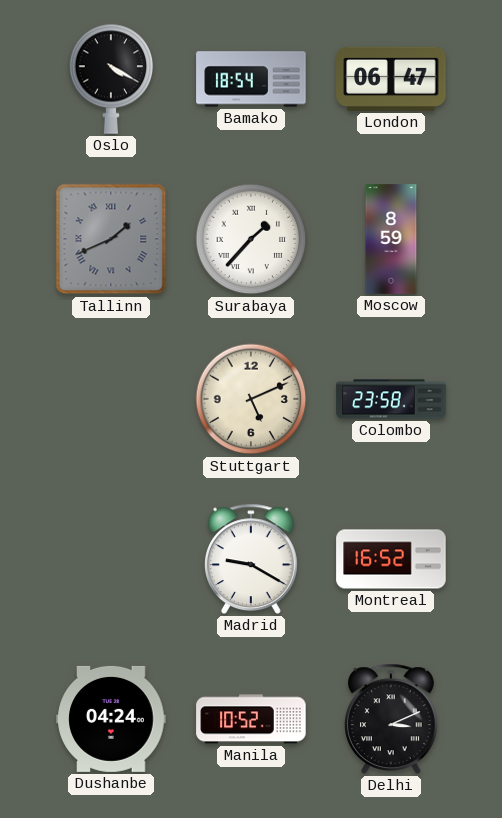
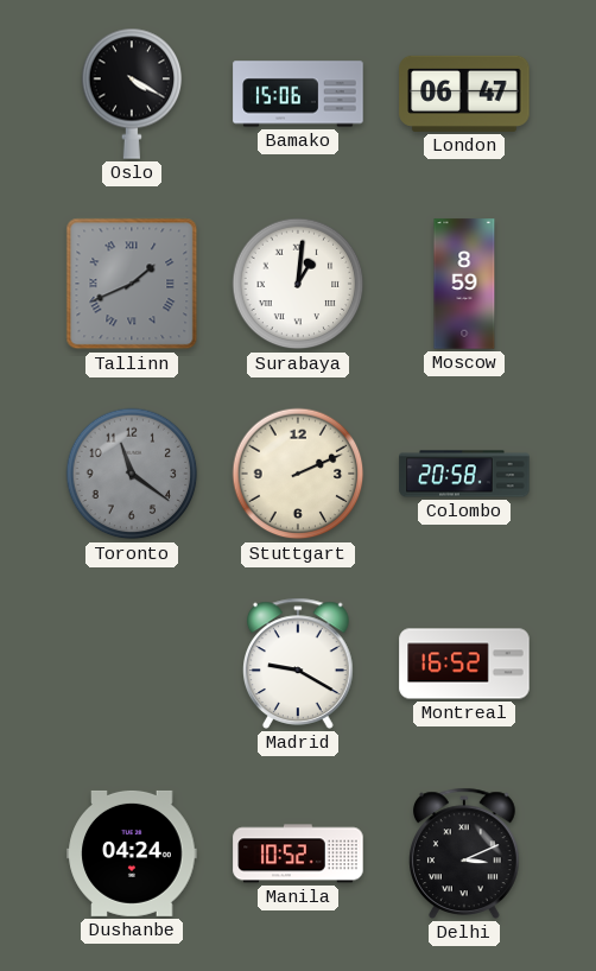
Bamako: 18:54 -> 15:06
Surabaya: 1:37 -> 1:01
Toronto: none -> 11:21
Stuttgart: 5:11 -> 2:11
Colombo: 23:58 -> 20:58
